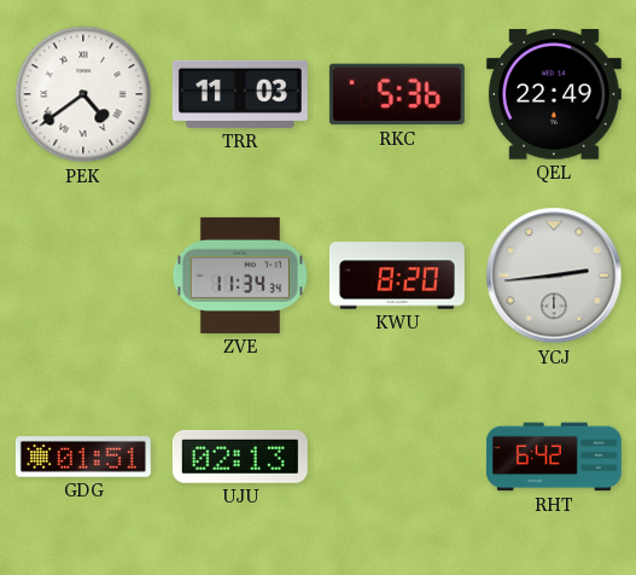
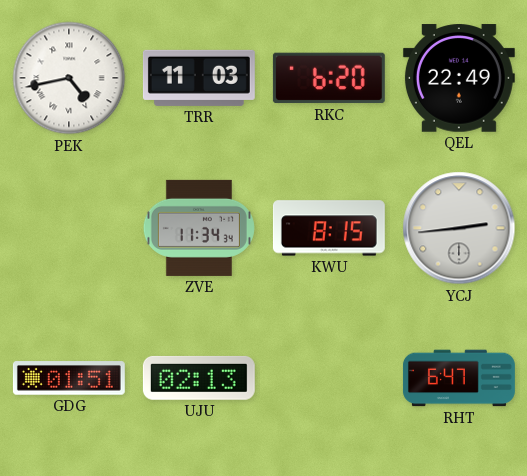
PEK: 4:39 -> 4:43
RKC: 5:36 -> 6:20
KWU: 8:20 -> 8:15
RHT: 6:42 -> 6:47
